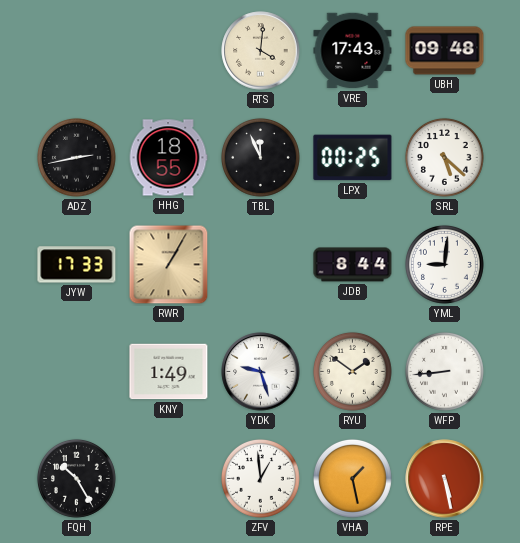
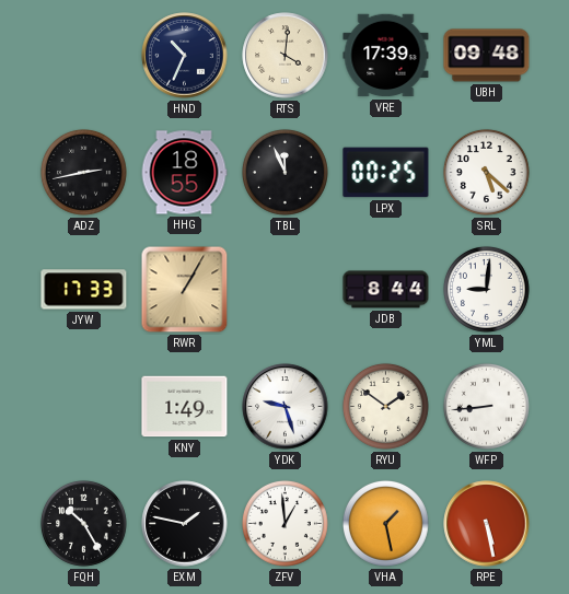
HND: none -> 10:34
VRE: 17:43 -> 17:39
EXM: none -> 1:47
